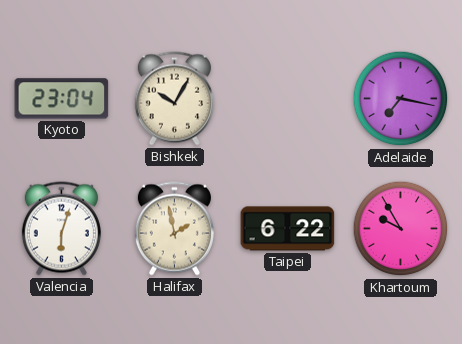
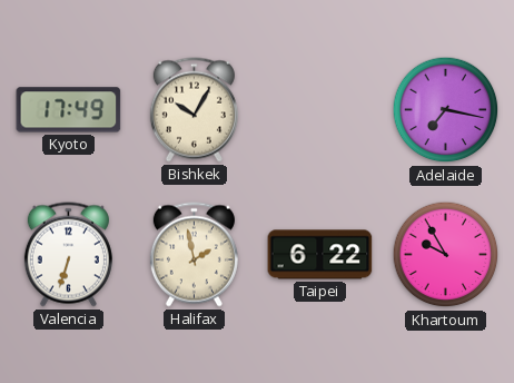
Kyoto: 23:04 -> 17:49
Valencia: 6:03 -> 6:33
